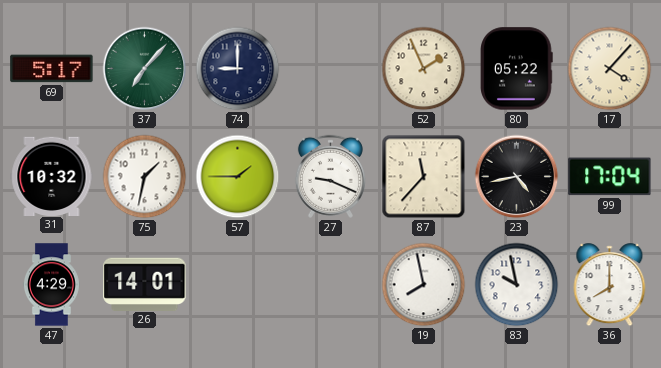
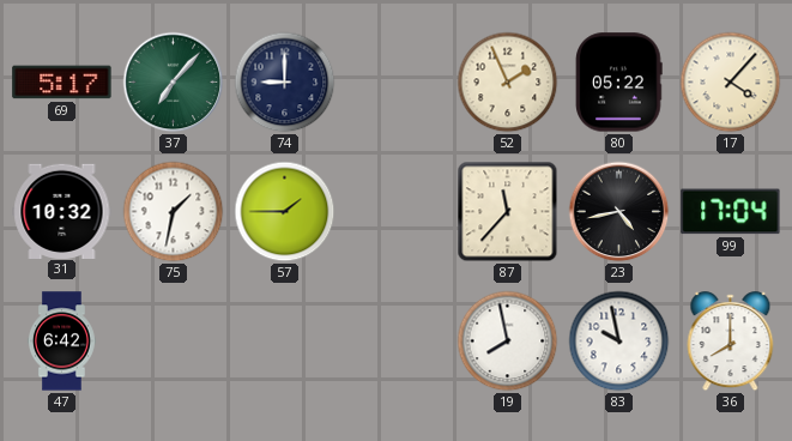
27: 9:19 -> none
47: 4:29 -> 6:42
26: 14:01 -> none
